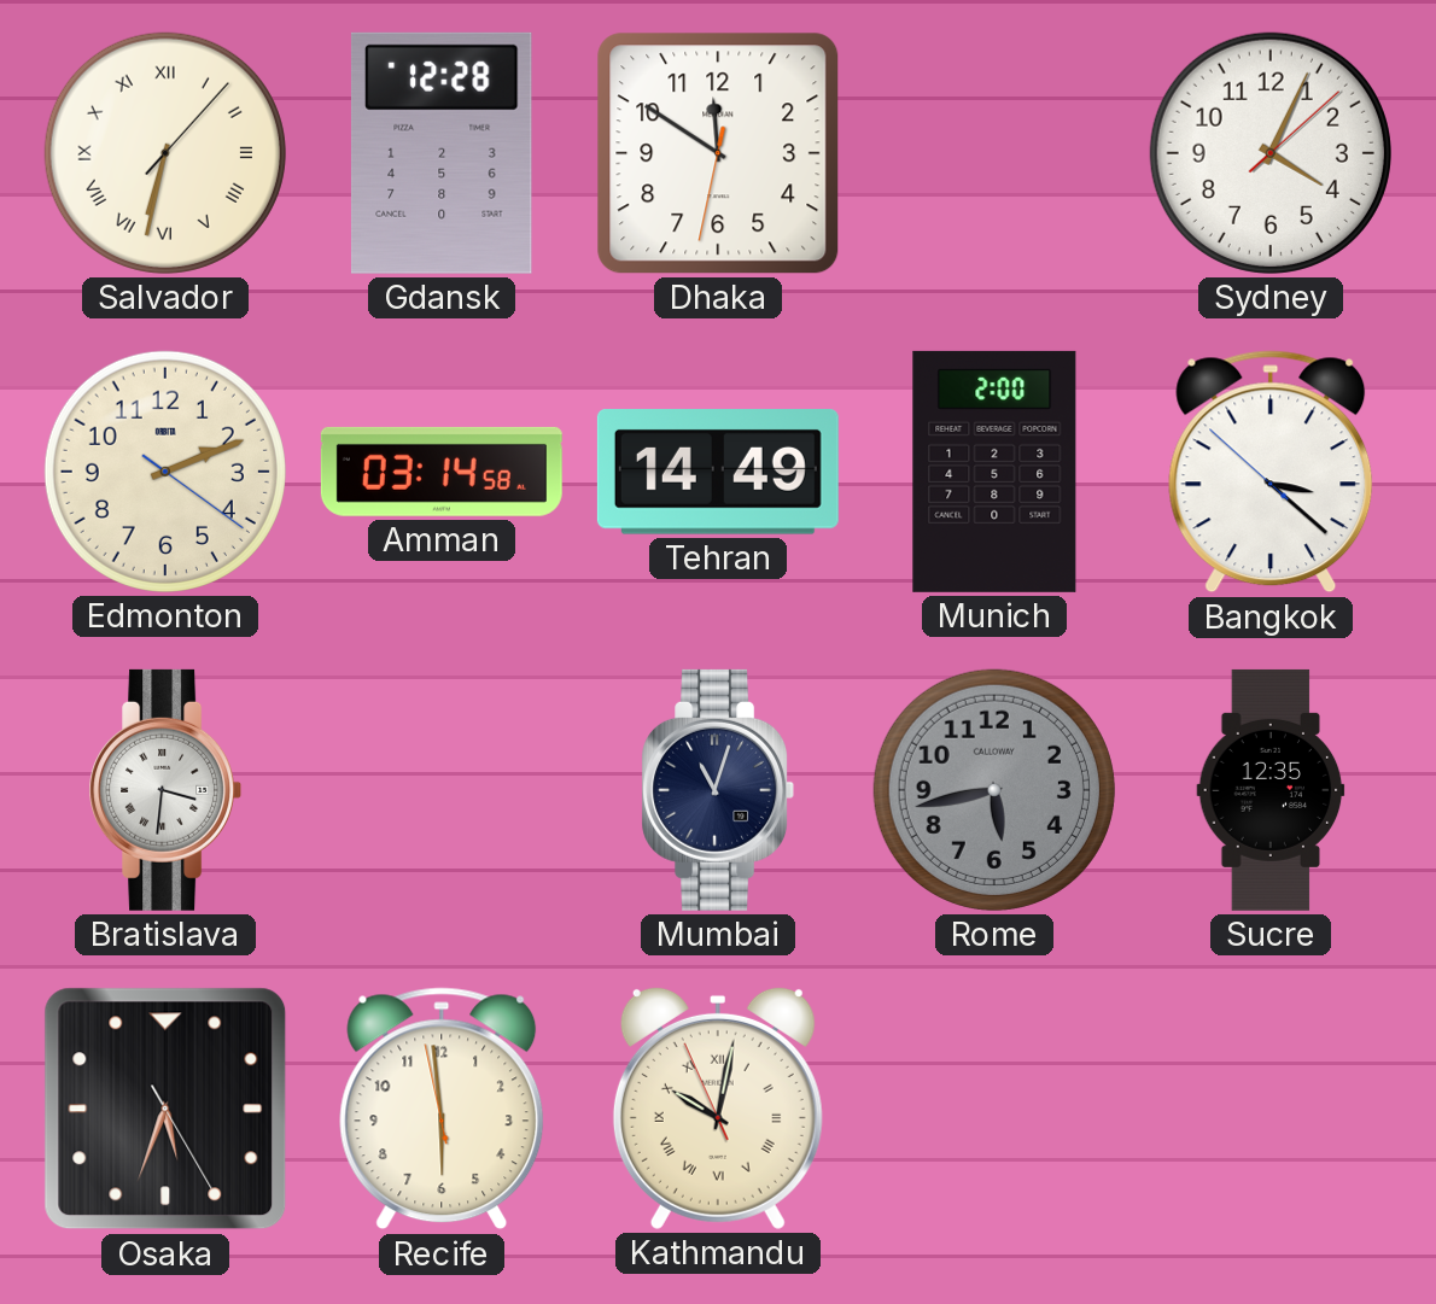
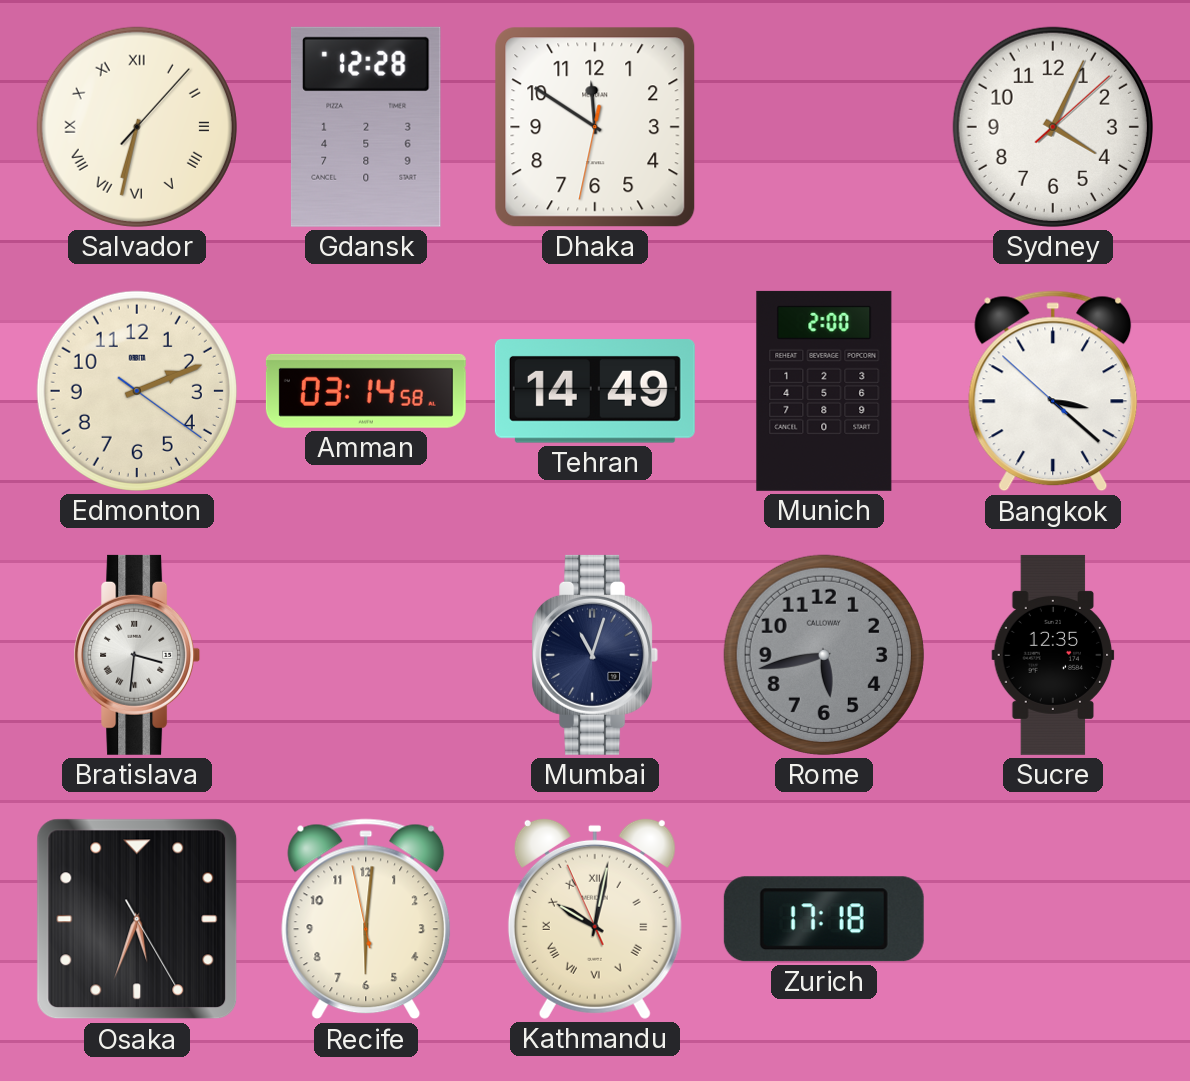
Recife: 5:58 -> 6:00
Zurich: none -> 17:18
